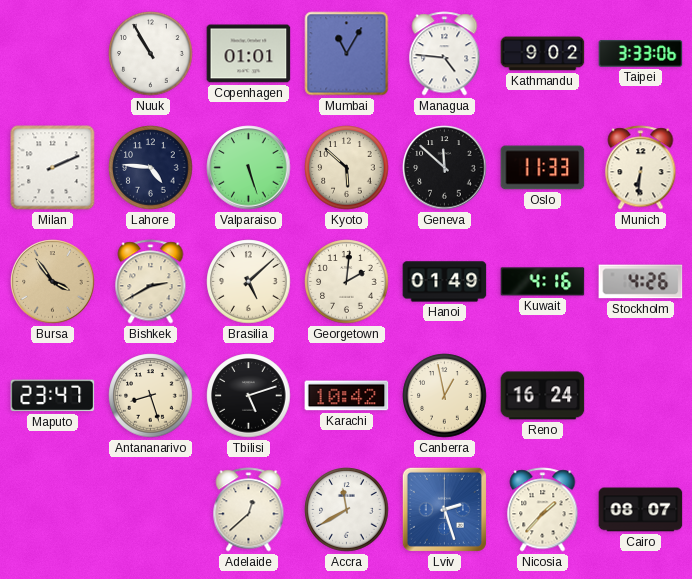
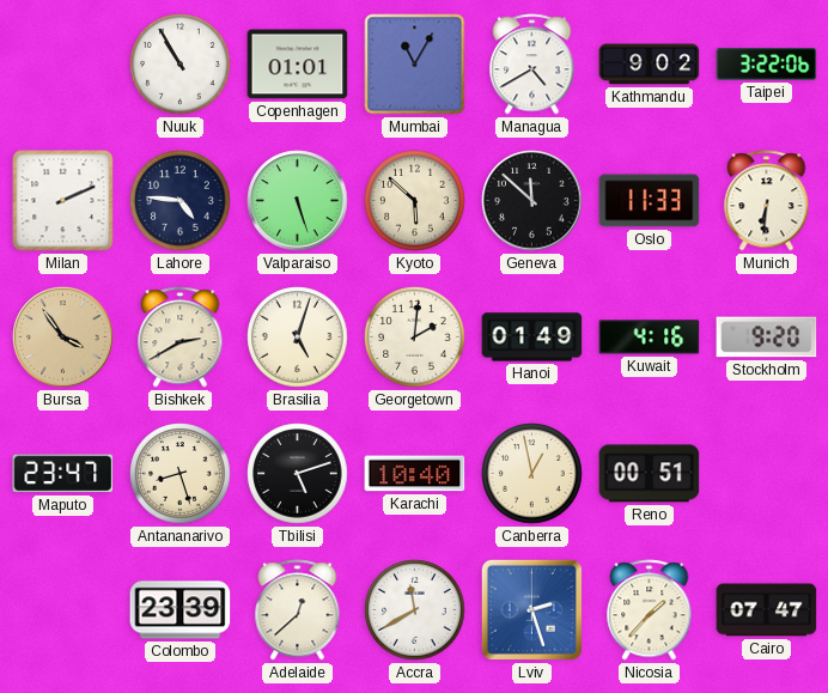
Managua: 4:46 -> 4:40
Taipei: 3:33 -> 3:22
Brasilia: 5:08 -> 5:03
Stockholm: 4:26 -> 9:20
Karachi: 10:42 -> 10:40
Reno: 16:24 -> 00:51
Colombo: none -> 23:39
Cairo: 08:07 -> 07:47
